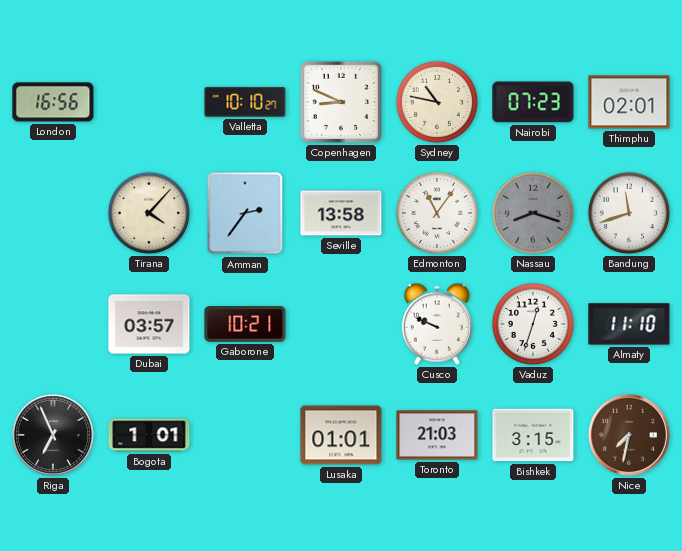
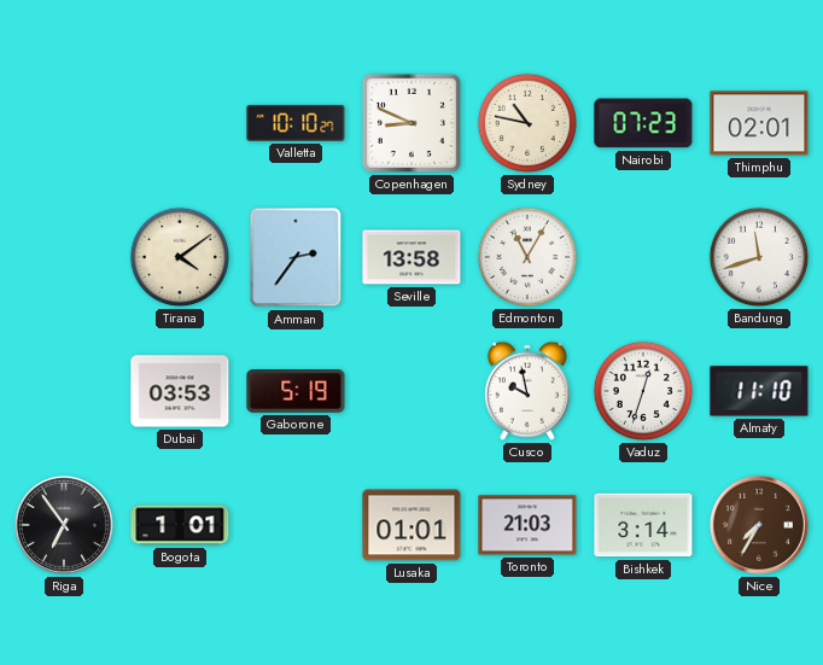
London: 16:56 -> none
Tirana: 4:07 -> 4:09
Edmonton: 11:06 -> 11:05
Nassau: 8:18 -> none
Dubai: 03:57 -> 03:53
Gaborone: 10:21 -> 5:19
Cusco: 9:49 -> 9:58
Riga: 6:56 -> 6:54
Bishkek: 3:15 -> 3:14
Nice: 7:32 -> 7:35
